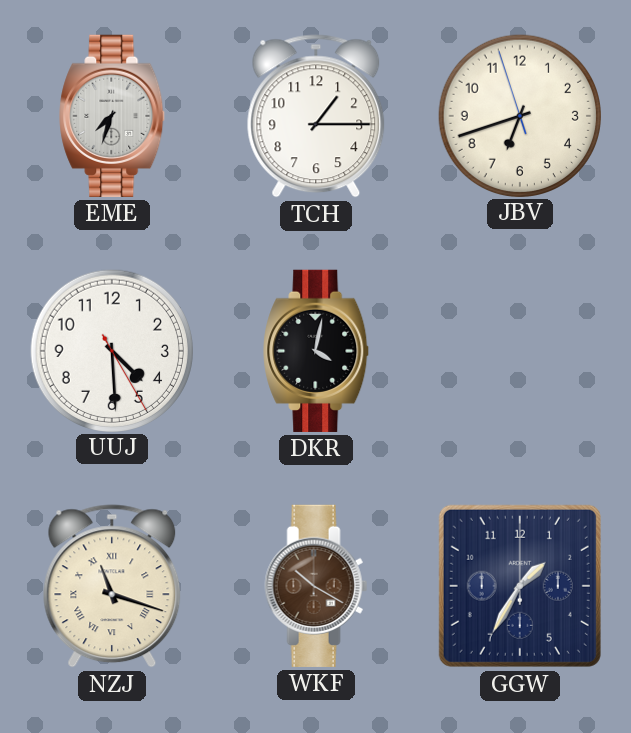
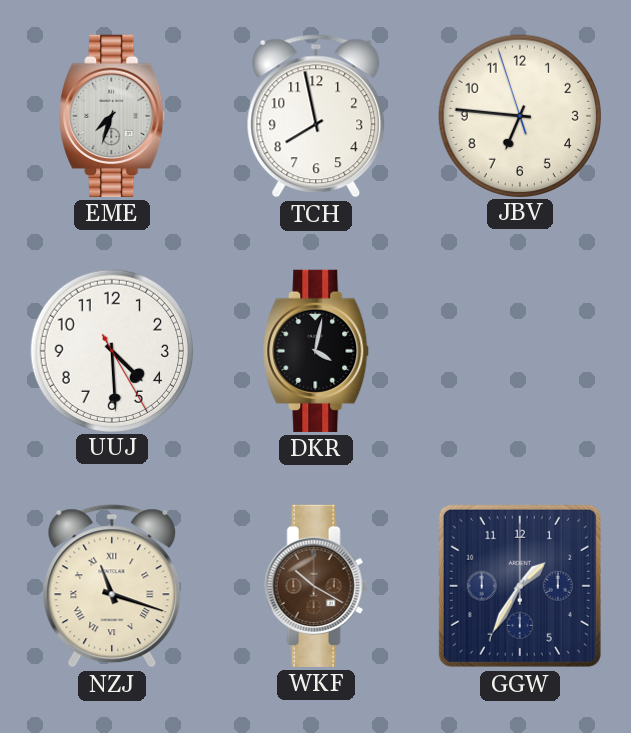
TCH: 1:15 -> 7:58
JBV: 6:41 -> 6:45
